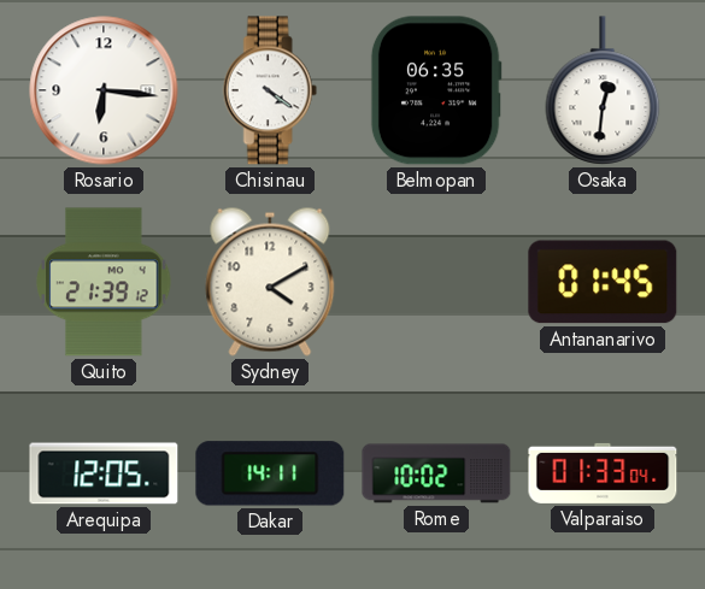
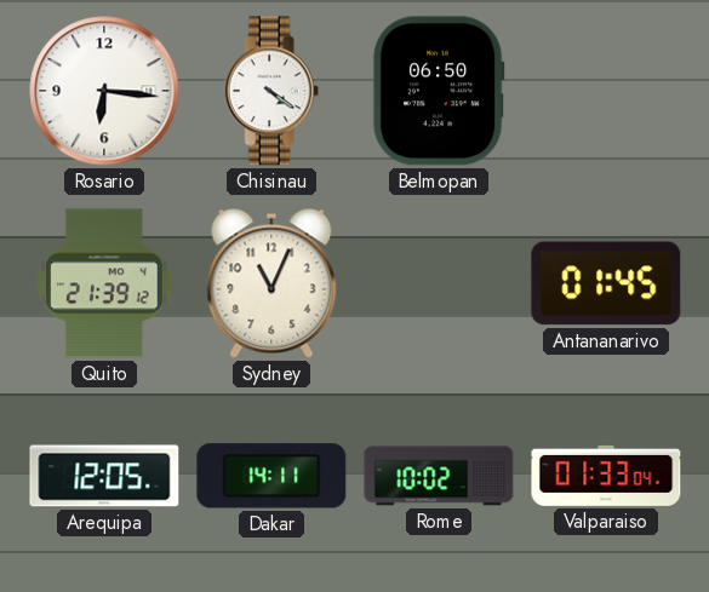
Belmopan: 06:35 -> 06:50
Osaka: 12:31 -> none
Sydney: 4:10 -> 11:04
